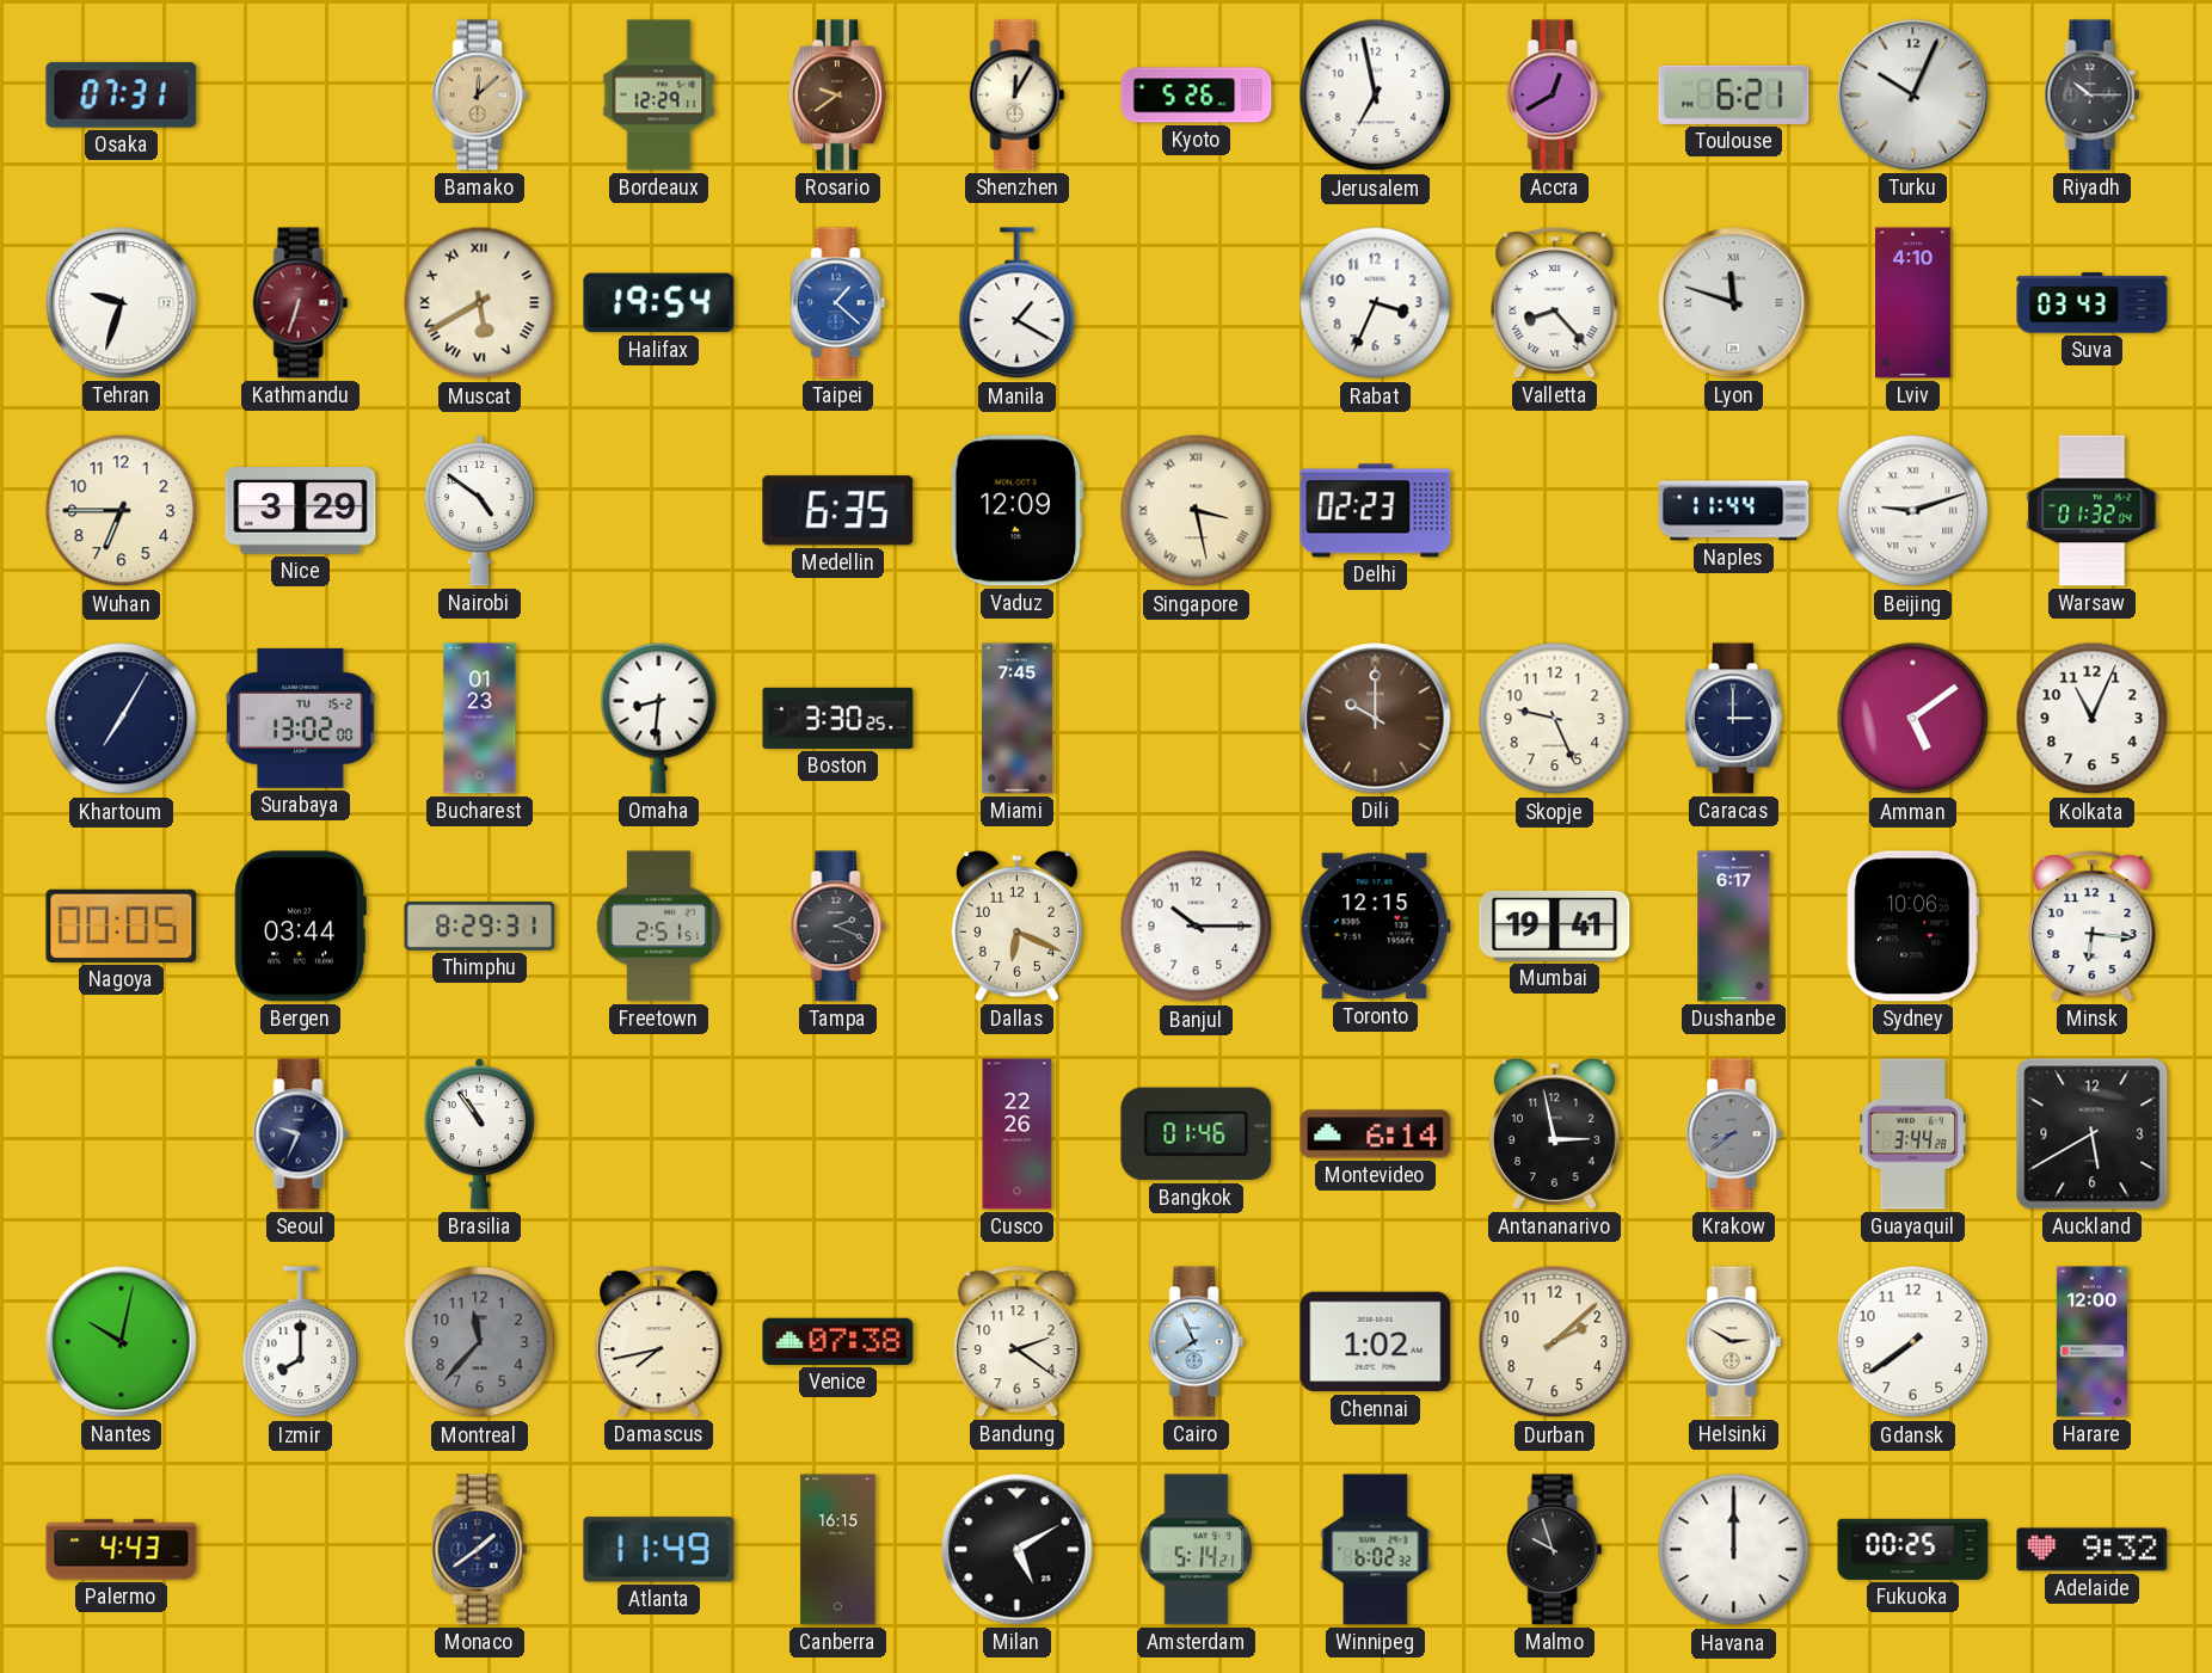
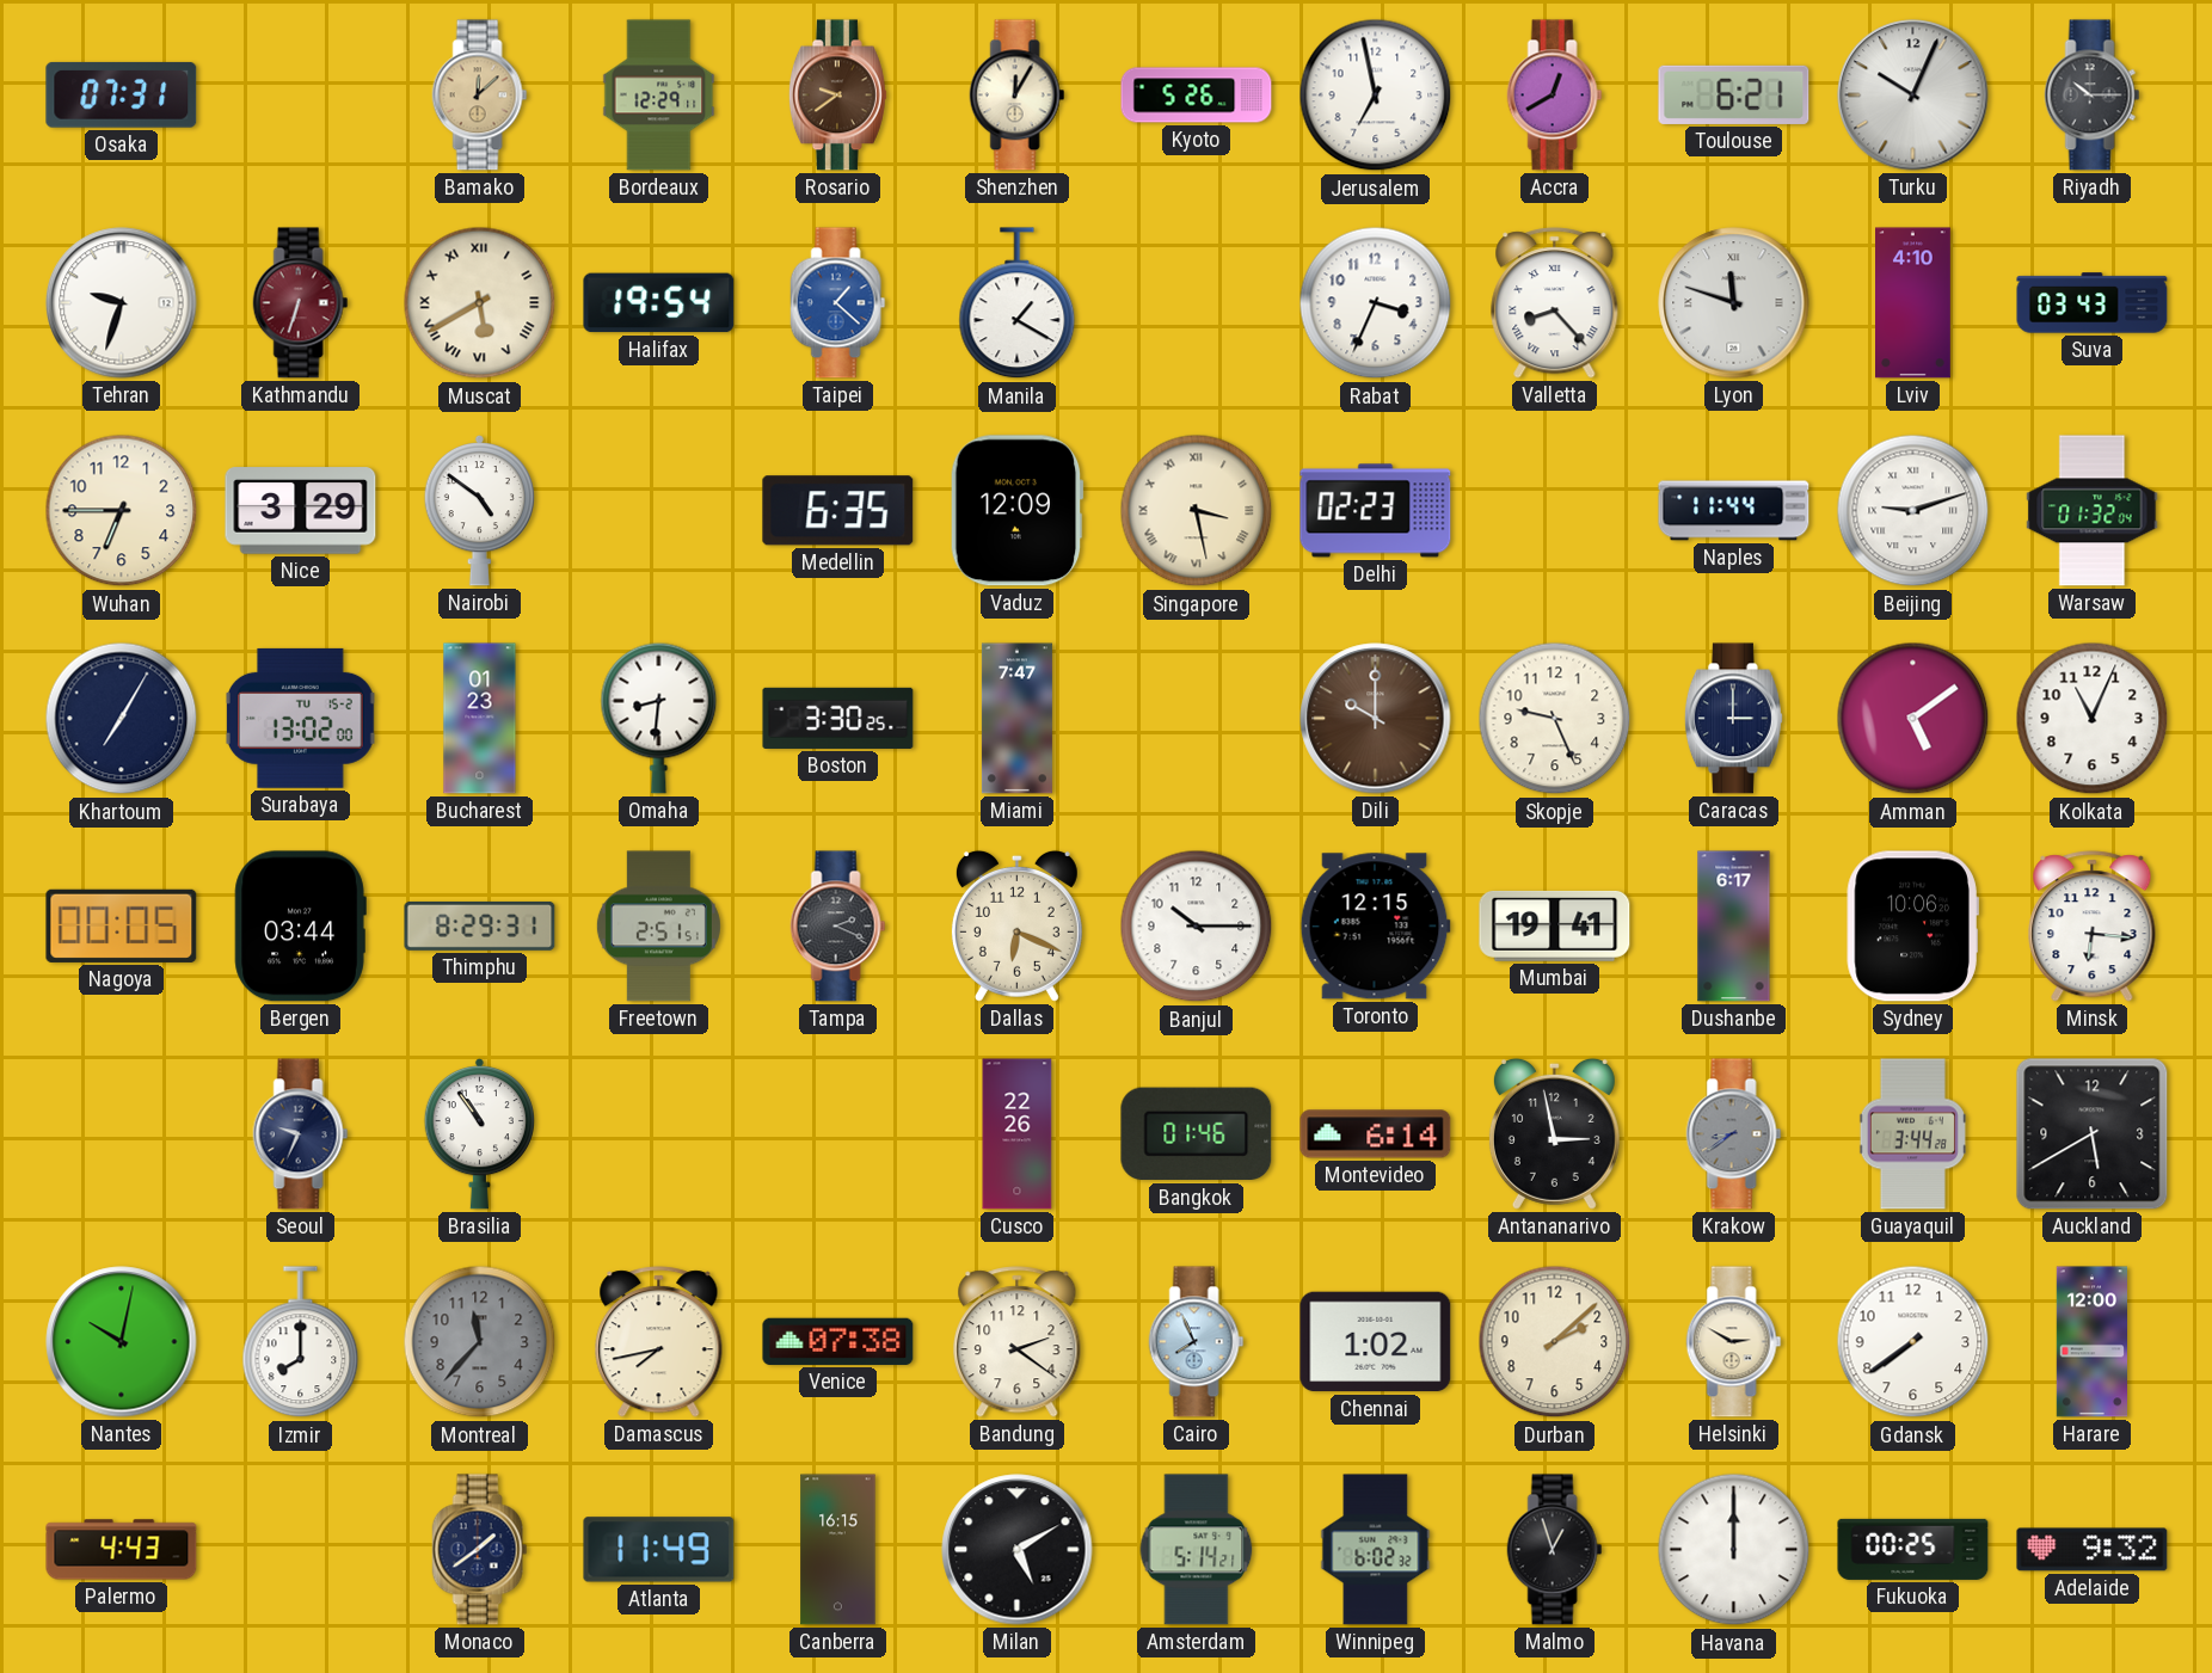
Miami: 7:45 -> 7:47
Malmo: 9:57 -> 12:57
